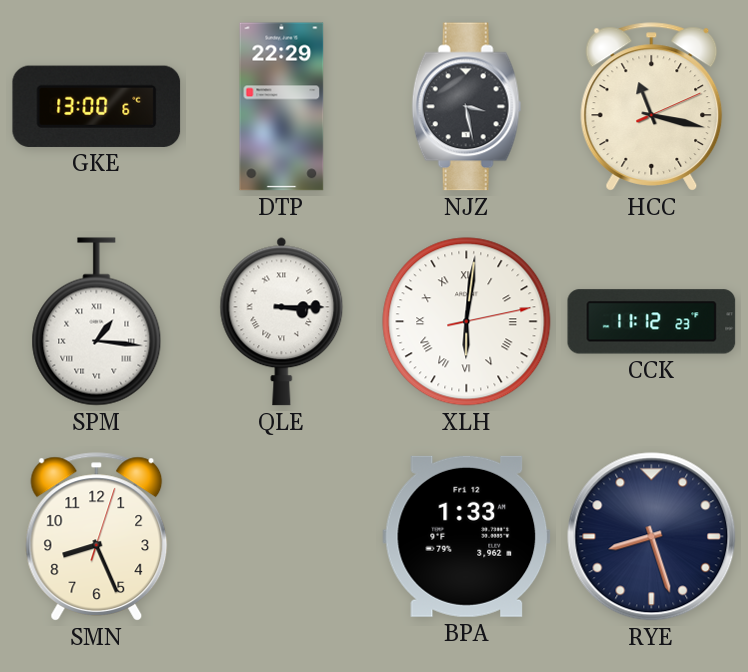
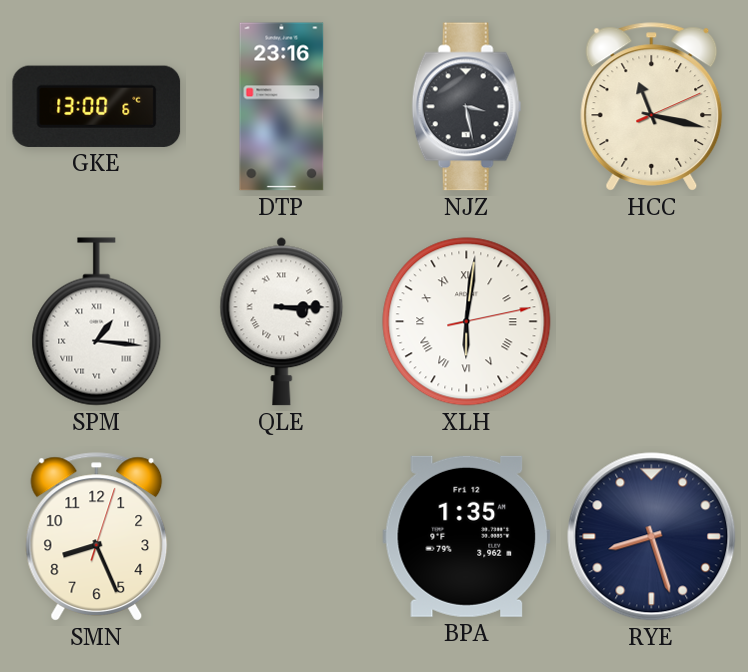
DTP: 22:29 -> 23:16
CCK: 11:12 -> none
BPA: 1:33 -> 1:35
